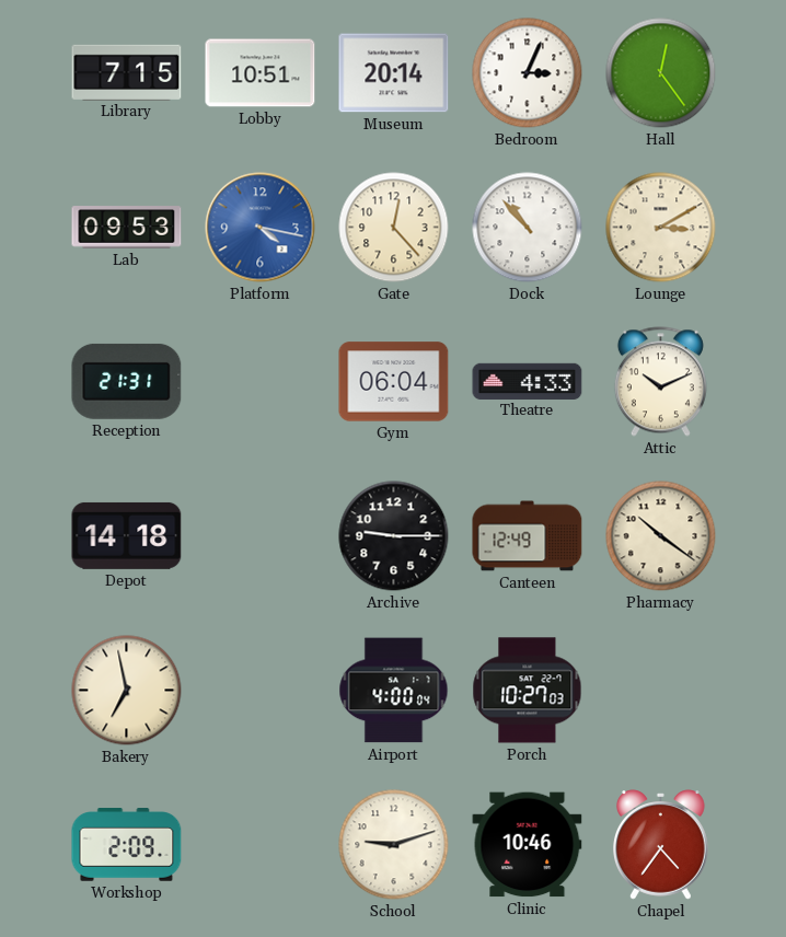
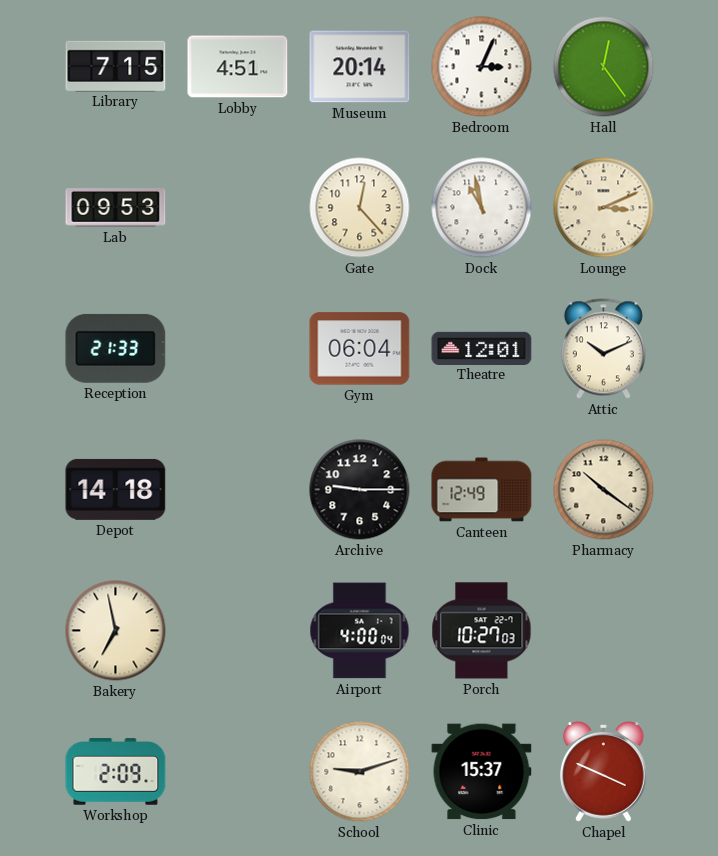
Lobby: 10:51 -> 4:51
Platform: 4:17 -> none
Dock: 10:53 -> 10:58
Lounge: 3:10 -> 3:11
Reception: 21:31 -> 21:33
Theatre: 4:33 -> 12:01
Clinic: 10:46 -> 15:37
Chapel: 4:36 -> 3:49
